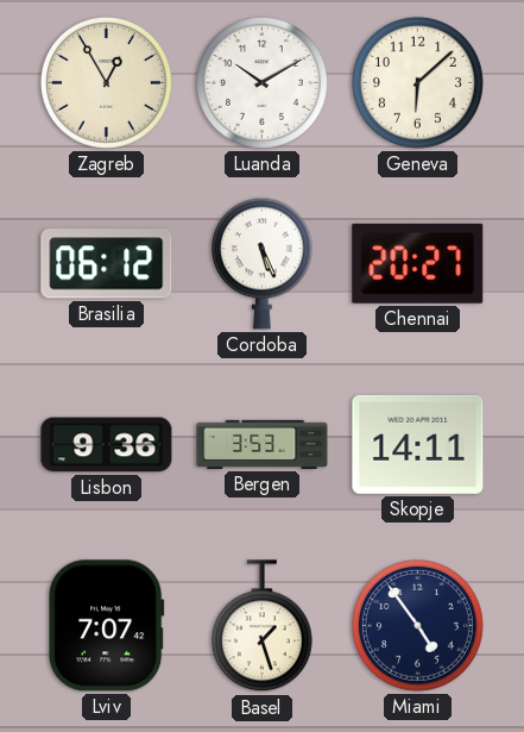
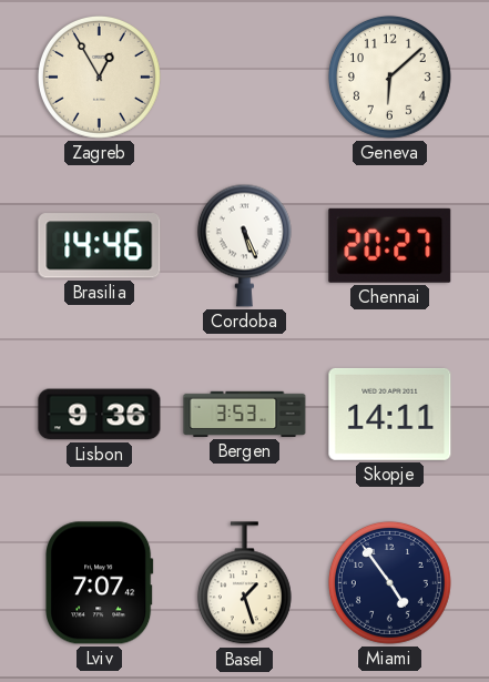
Luanda: 10:10 -> none
Brasilia: 06:12 -> 14:46
